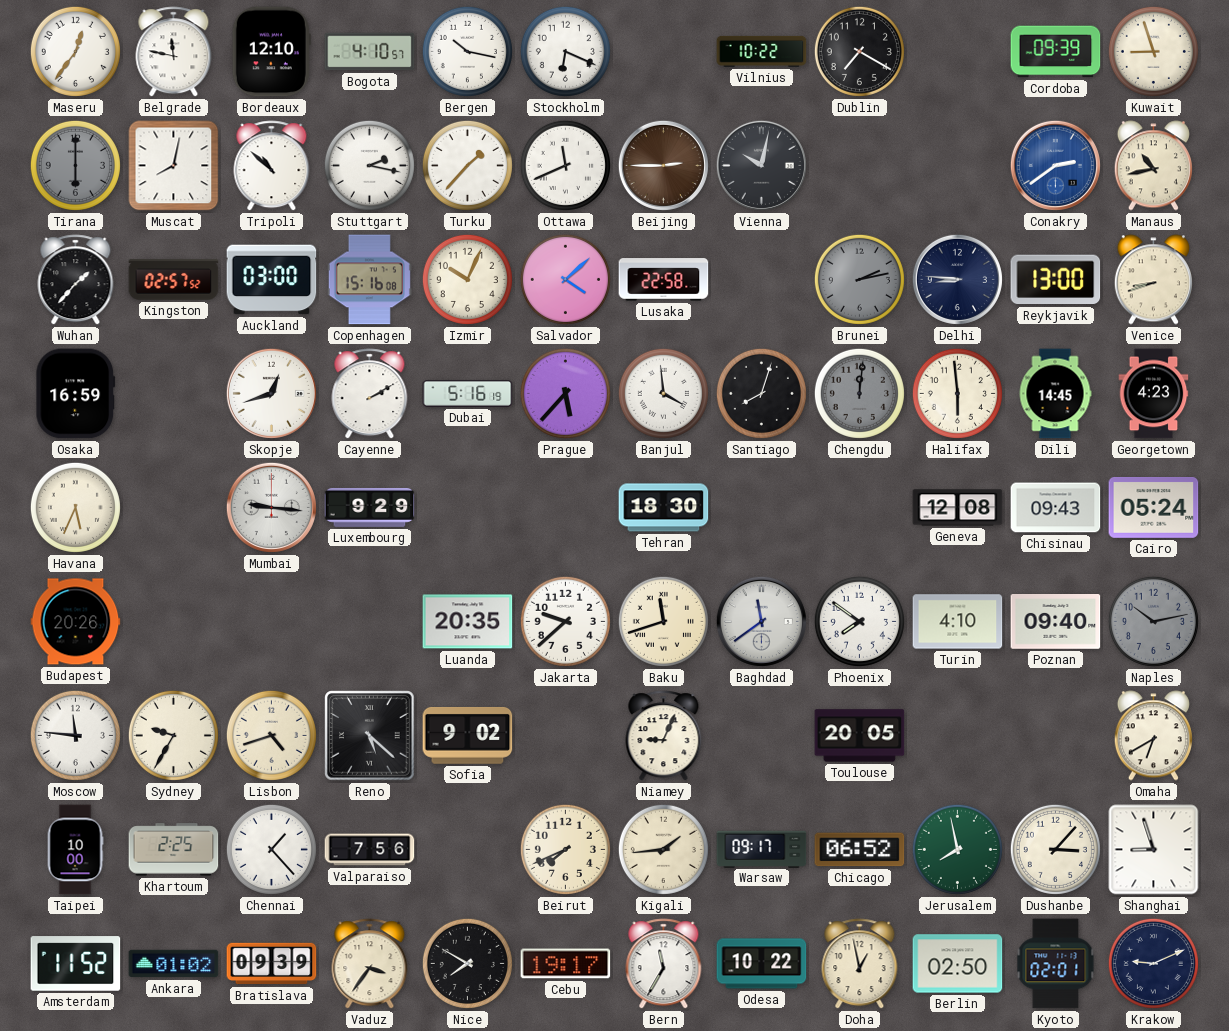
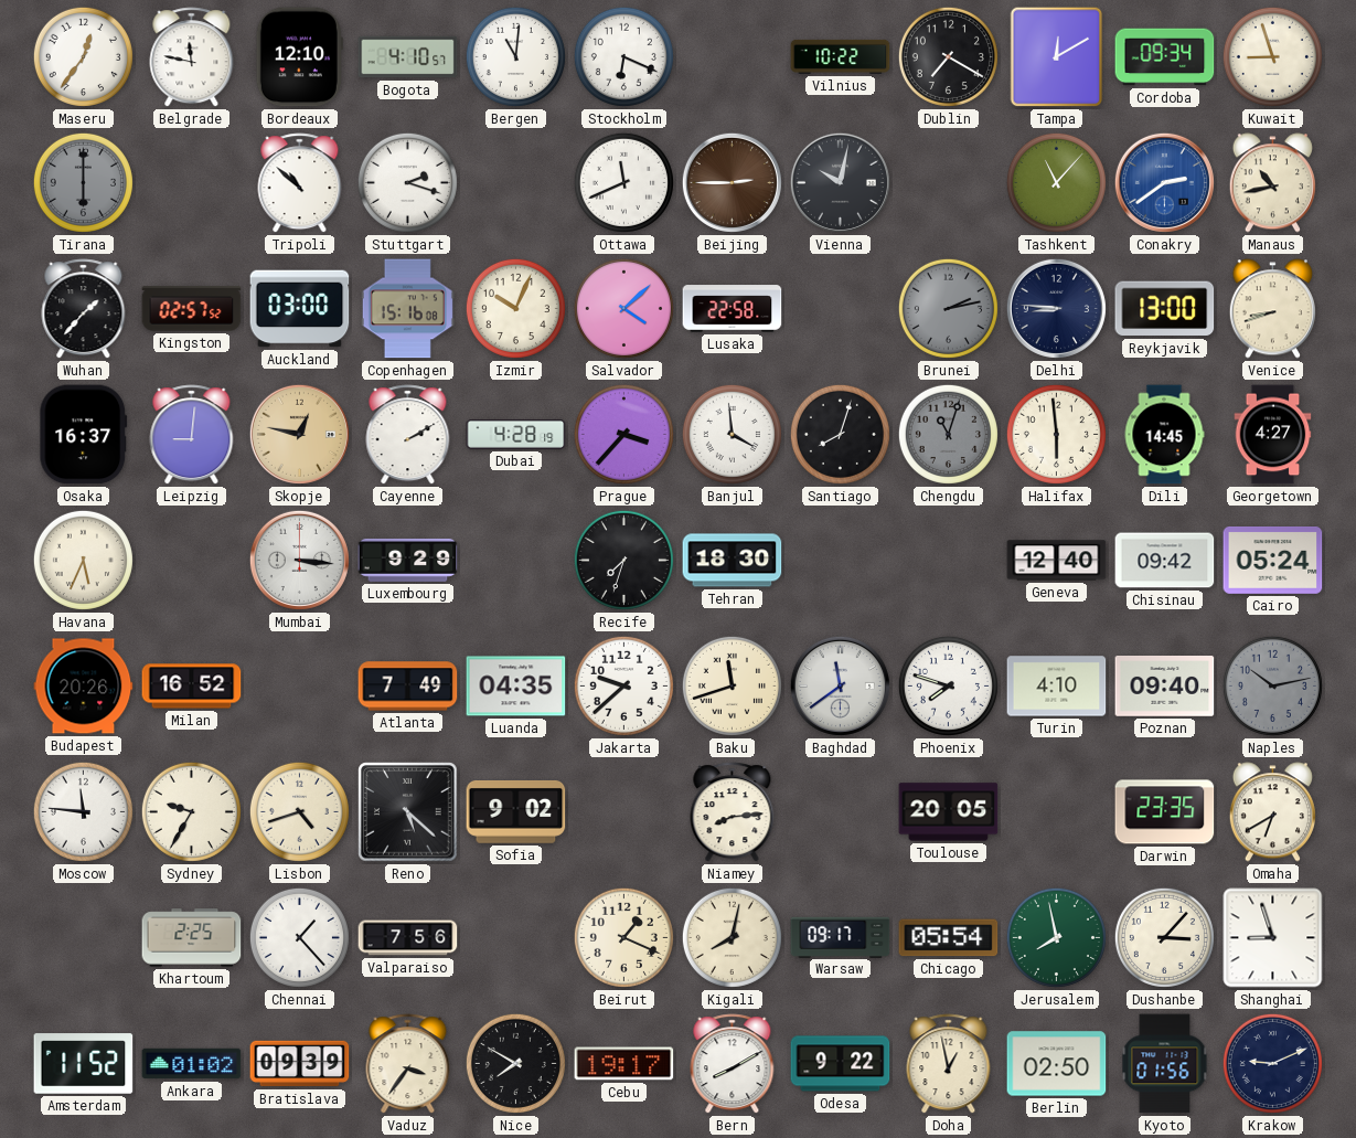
Bergen: 10:17 -> 11:01
Tampa: none -> 12:10
Cordoba: 09:39 -> 09:34
Muscat: 8:02 -> none
Stuttgart: 2:17 -> 2:18
Turku: 1:37 -> none
Tashkent: none -> 11:07
Osaka: 16:59 -> 16:37
Leipzig: none -> 9:01
Skopje: 12:42 -> 12:47
Skopje dial: white -> champagne
Dubai: 5:16 -> 4:28
Prague: 5:37 -> 3:37
Chengdu: 12:01 -> 11:03
Georgetown: 4:23 -> 4:27
Mumbai: 9:16 -> 3:16
Recife: none -> 7:33
Geneva: 12:08 -> 12:40
Chisinau: 09:43 -> 09:42
Milan: none -> 16:52
Atlanta: none -> 7:49
Luanda: 20:35 -> 04:35
Phoenix: 7:51 -> 7:48
Niamey: 9:04 -> 8:14
Darwin: none -> 23:35
Taipei: 10:00 -> none
Beirut: 7:41 -> 1:19
Kigali: 1:44 -> 8:02
Chicago: 06:52 -> 05:54
Bern: 11:35 -> 8:10
Odesa: 10:22 -> 9:22
Kyoto: 02:01 -> 01:56
